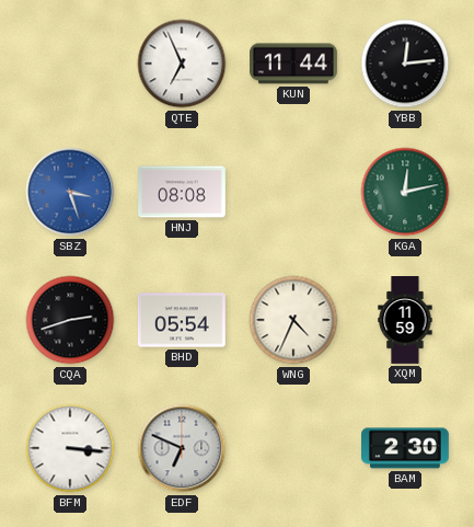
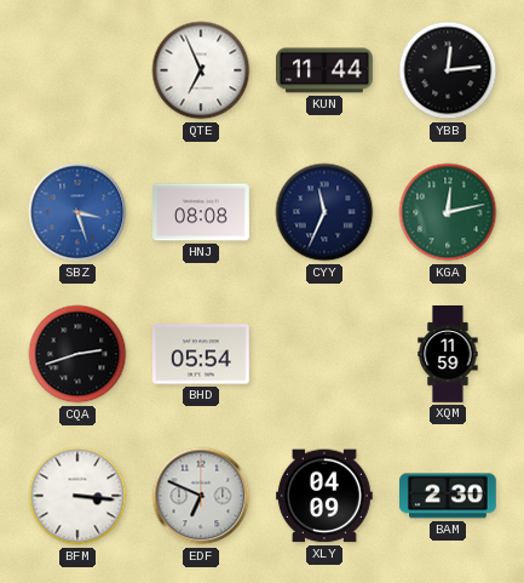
CYY: none -> 11:34
WNG: 4:34 -> none
XLY: none -> 04:09
